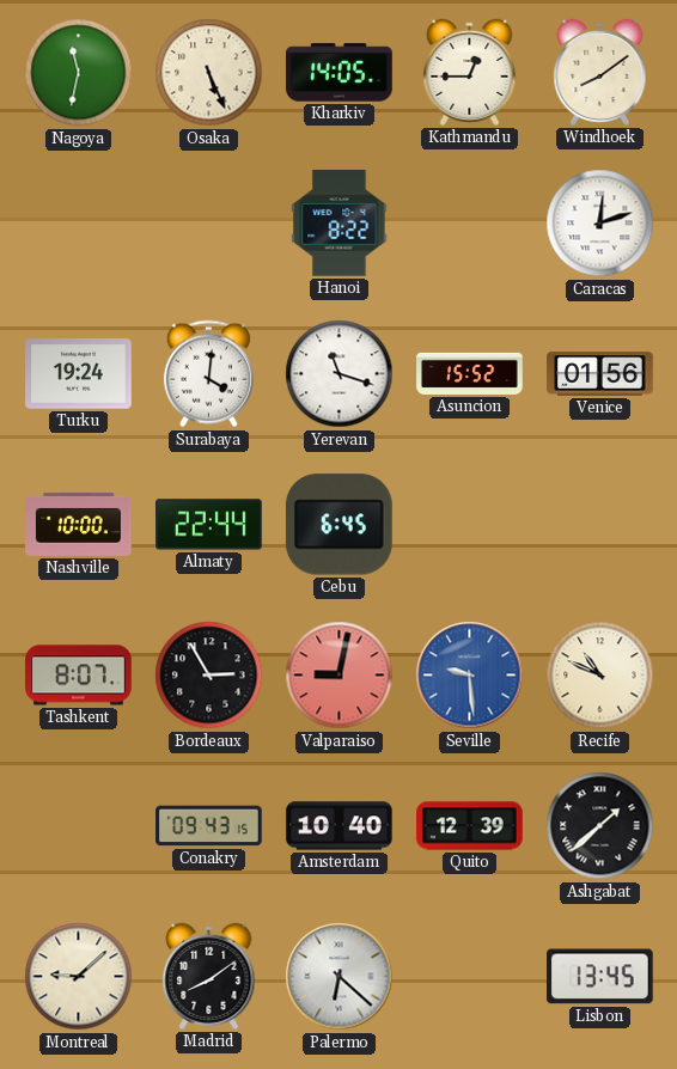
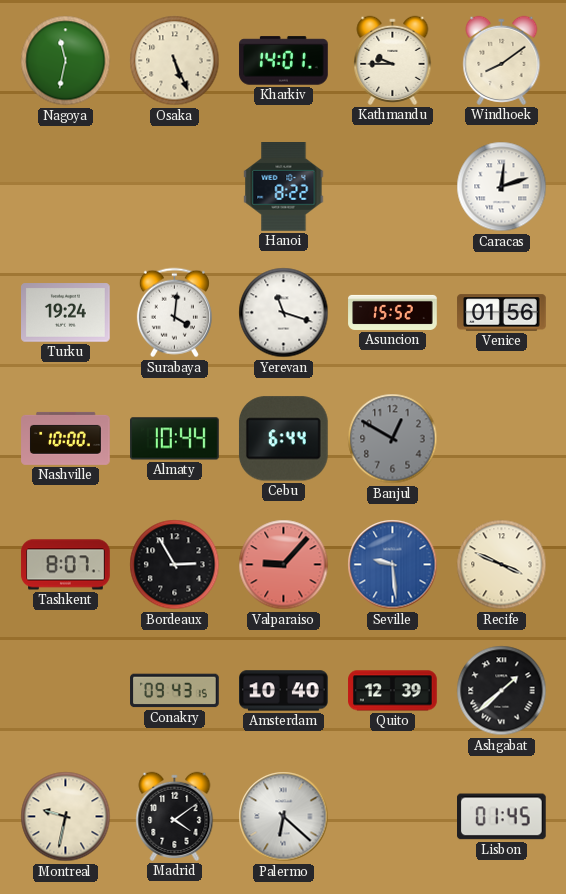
Kharkiv: 14:05 -> 14:01
Kathmandu: 12:45 -> 9:45
Almaty: 22:44 -> 10:44
Cebu: 6:45 -> 6:44
Banjul: none -> 12:50
Valparaiso: 9:02 -> 9:07
Recife: 10:49 -> 3:49
Montreal: 9:08 -> 9:32
Madrid: 8:09 -> 4:09
Lisbon: 13:45 -> 01:45
